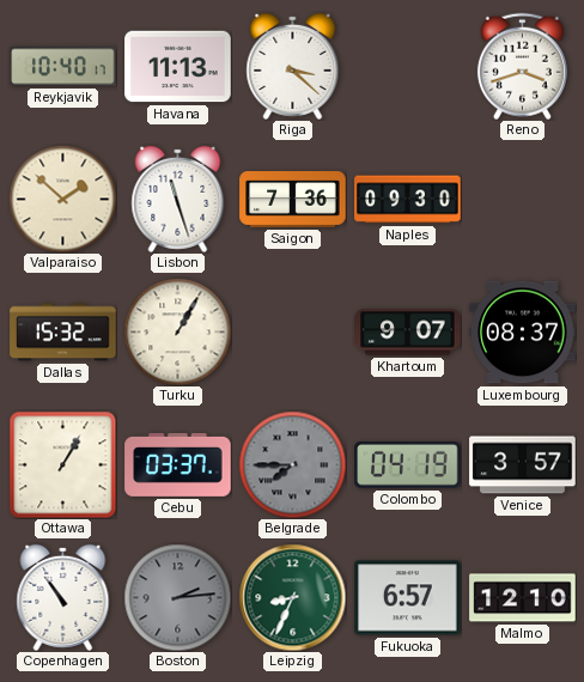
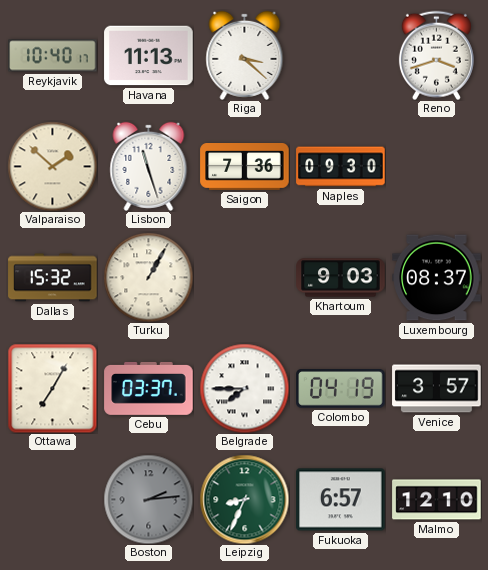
Khartoum: 9:07 -> 9:03
Ottawa: 1:05 -> 7:05
Belgrade dial: grey -> white
Copenhagen: 10:54 -> none
